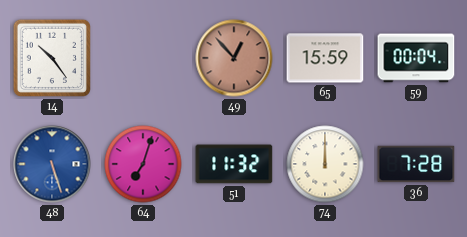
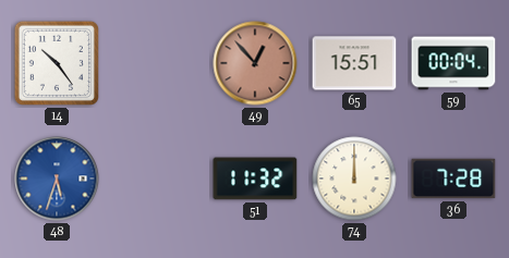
65: 15:59 -> 15:51
48: 5:27 -> 5:33
64: 7:03 -> none
